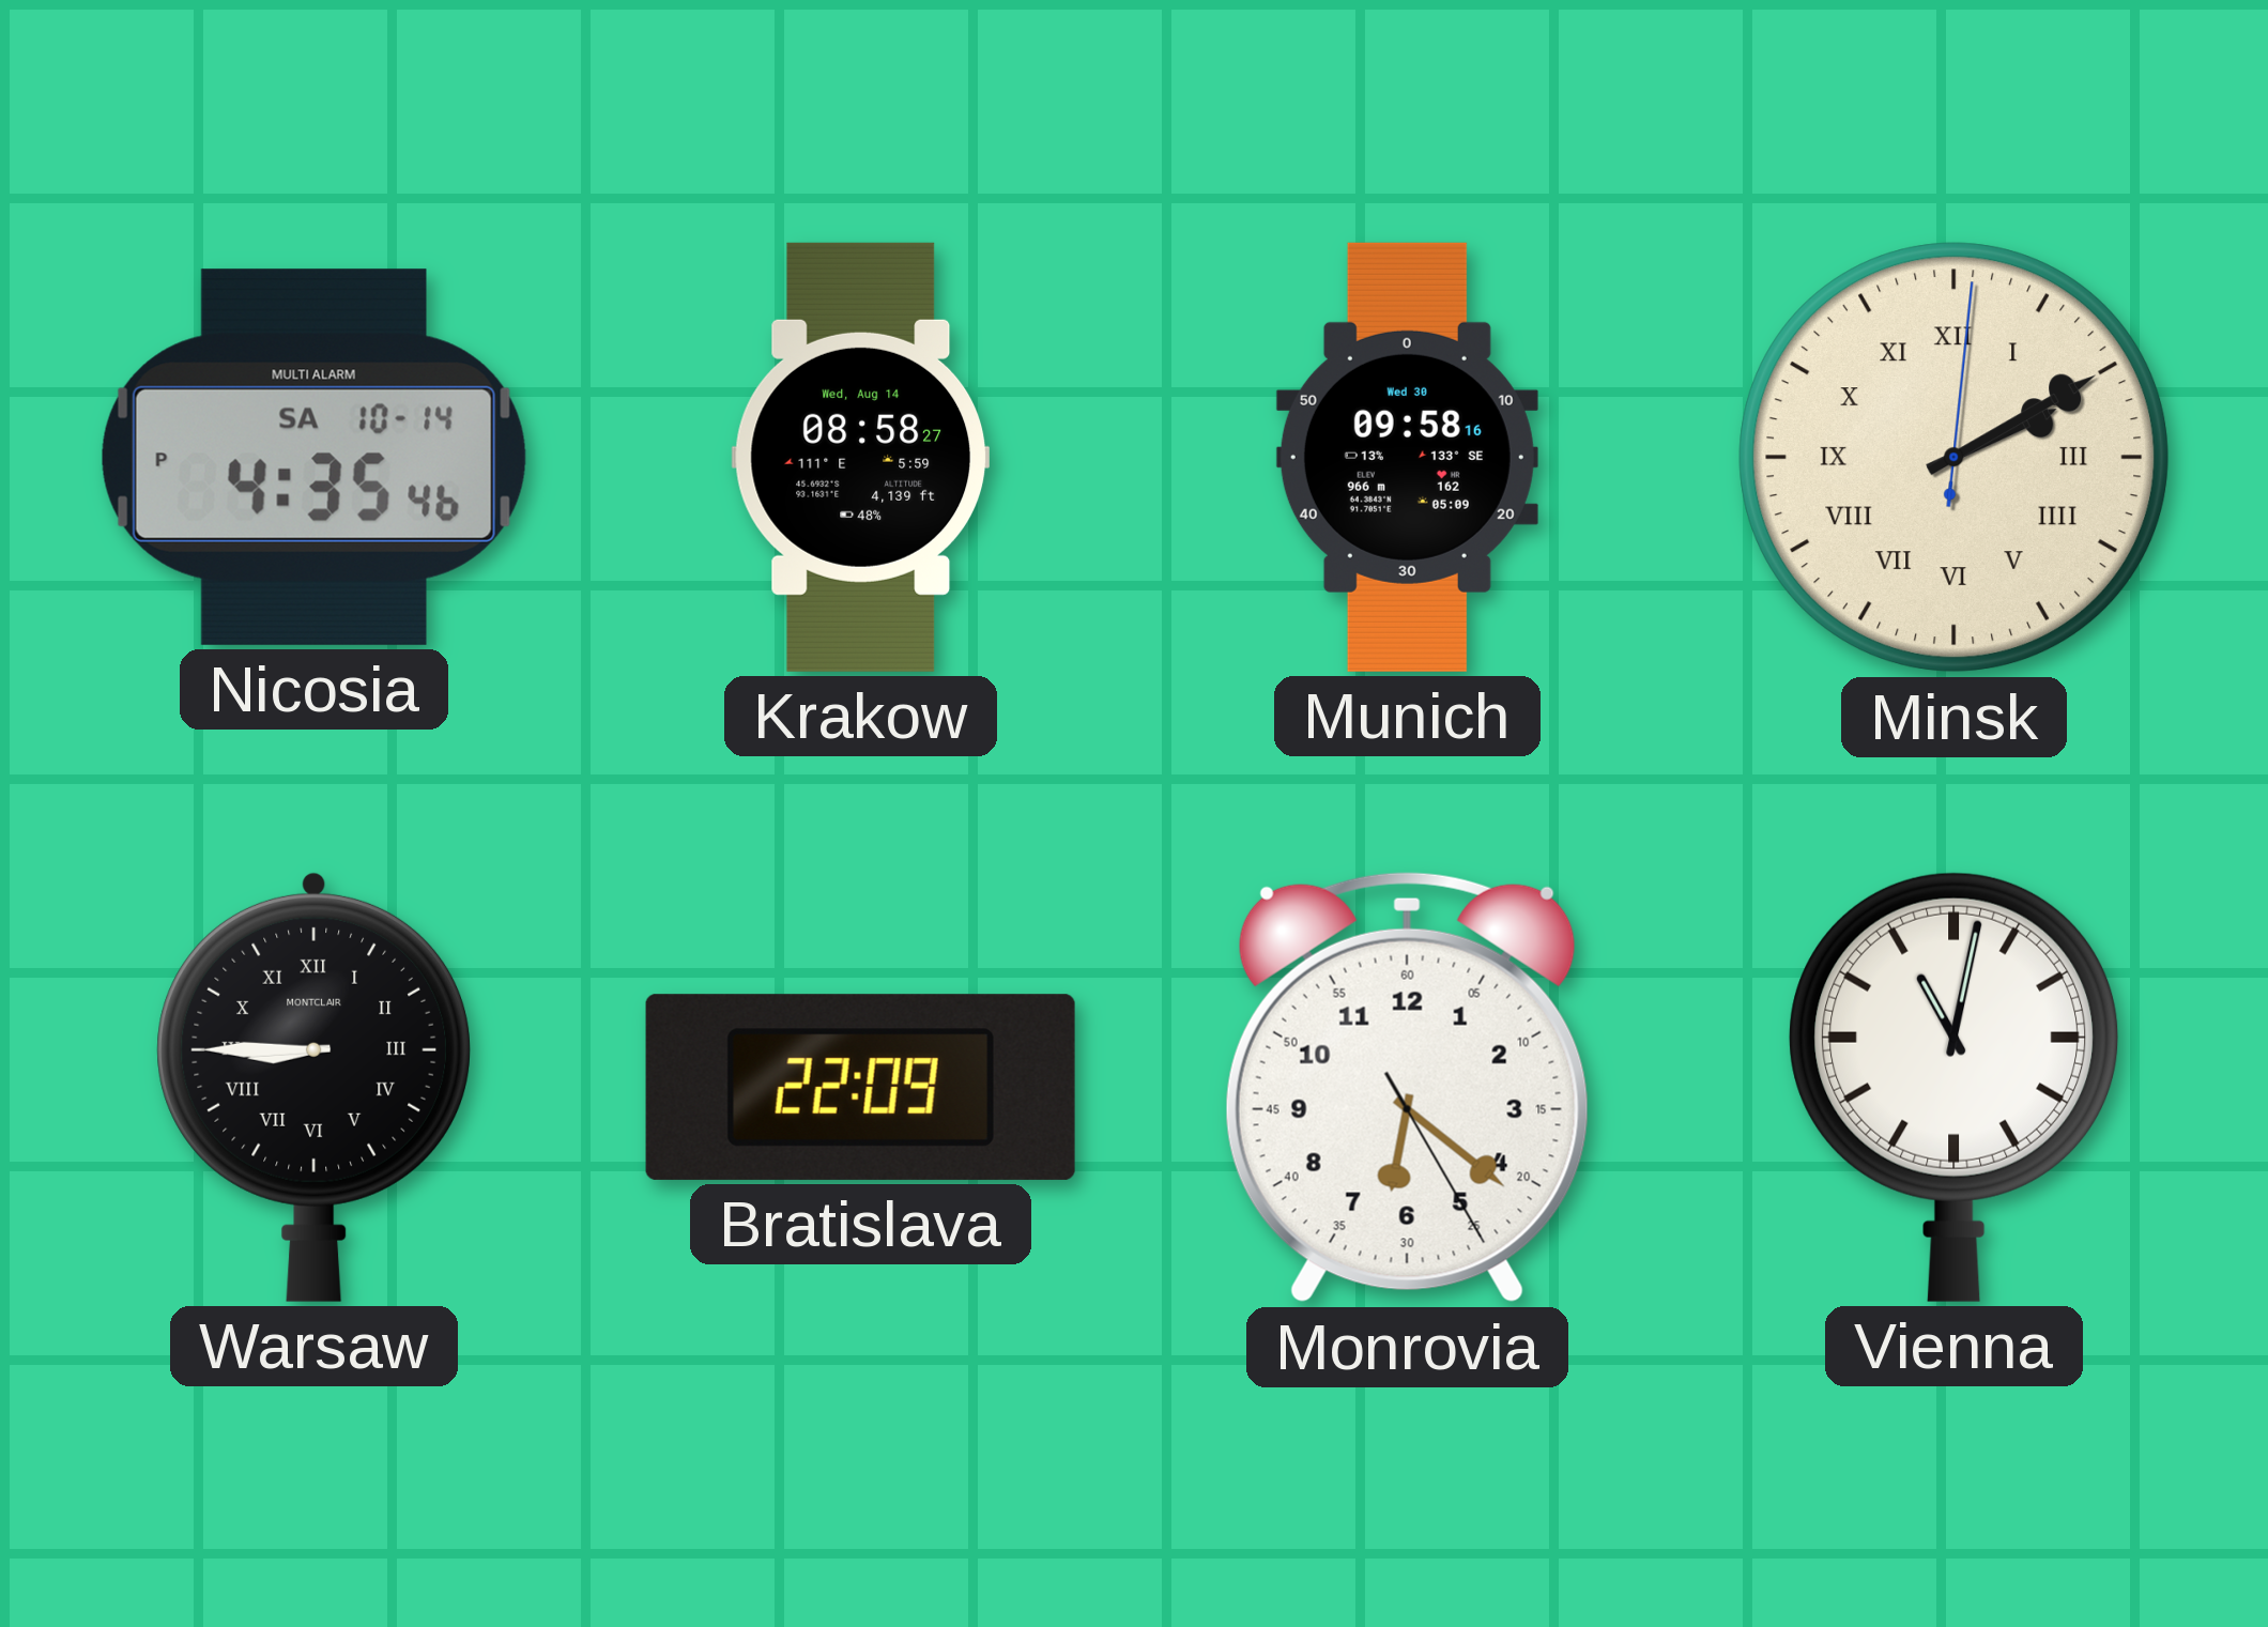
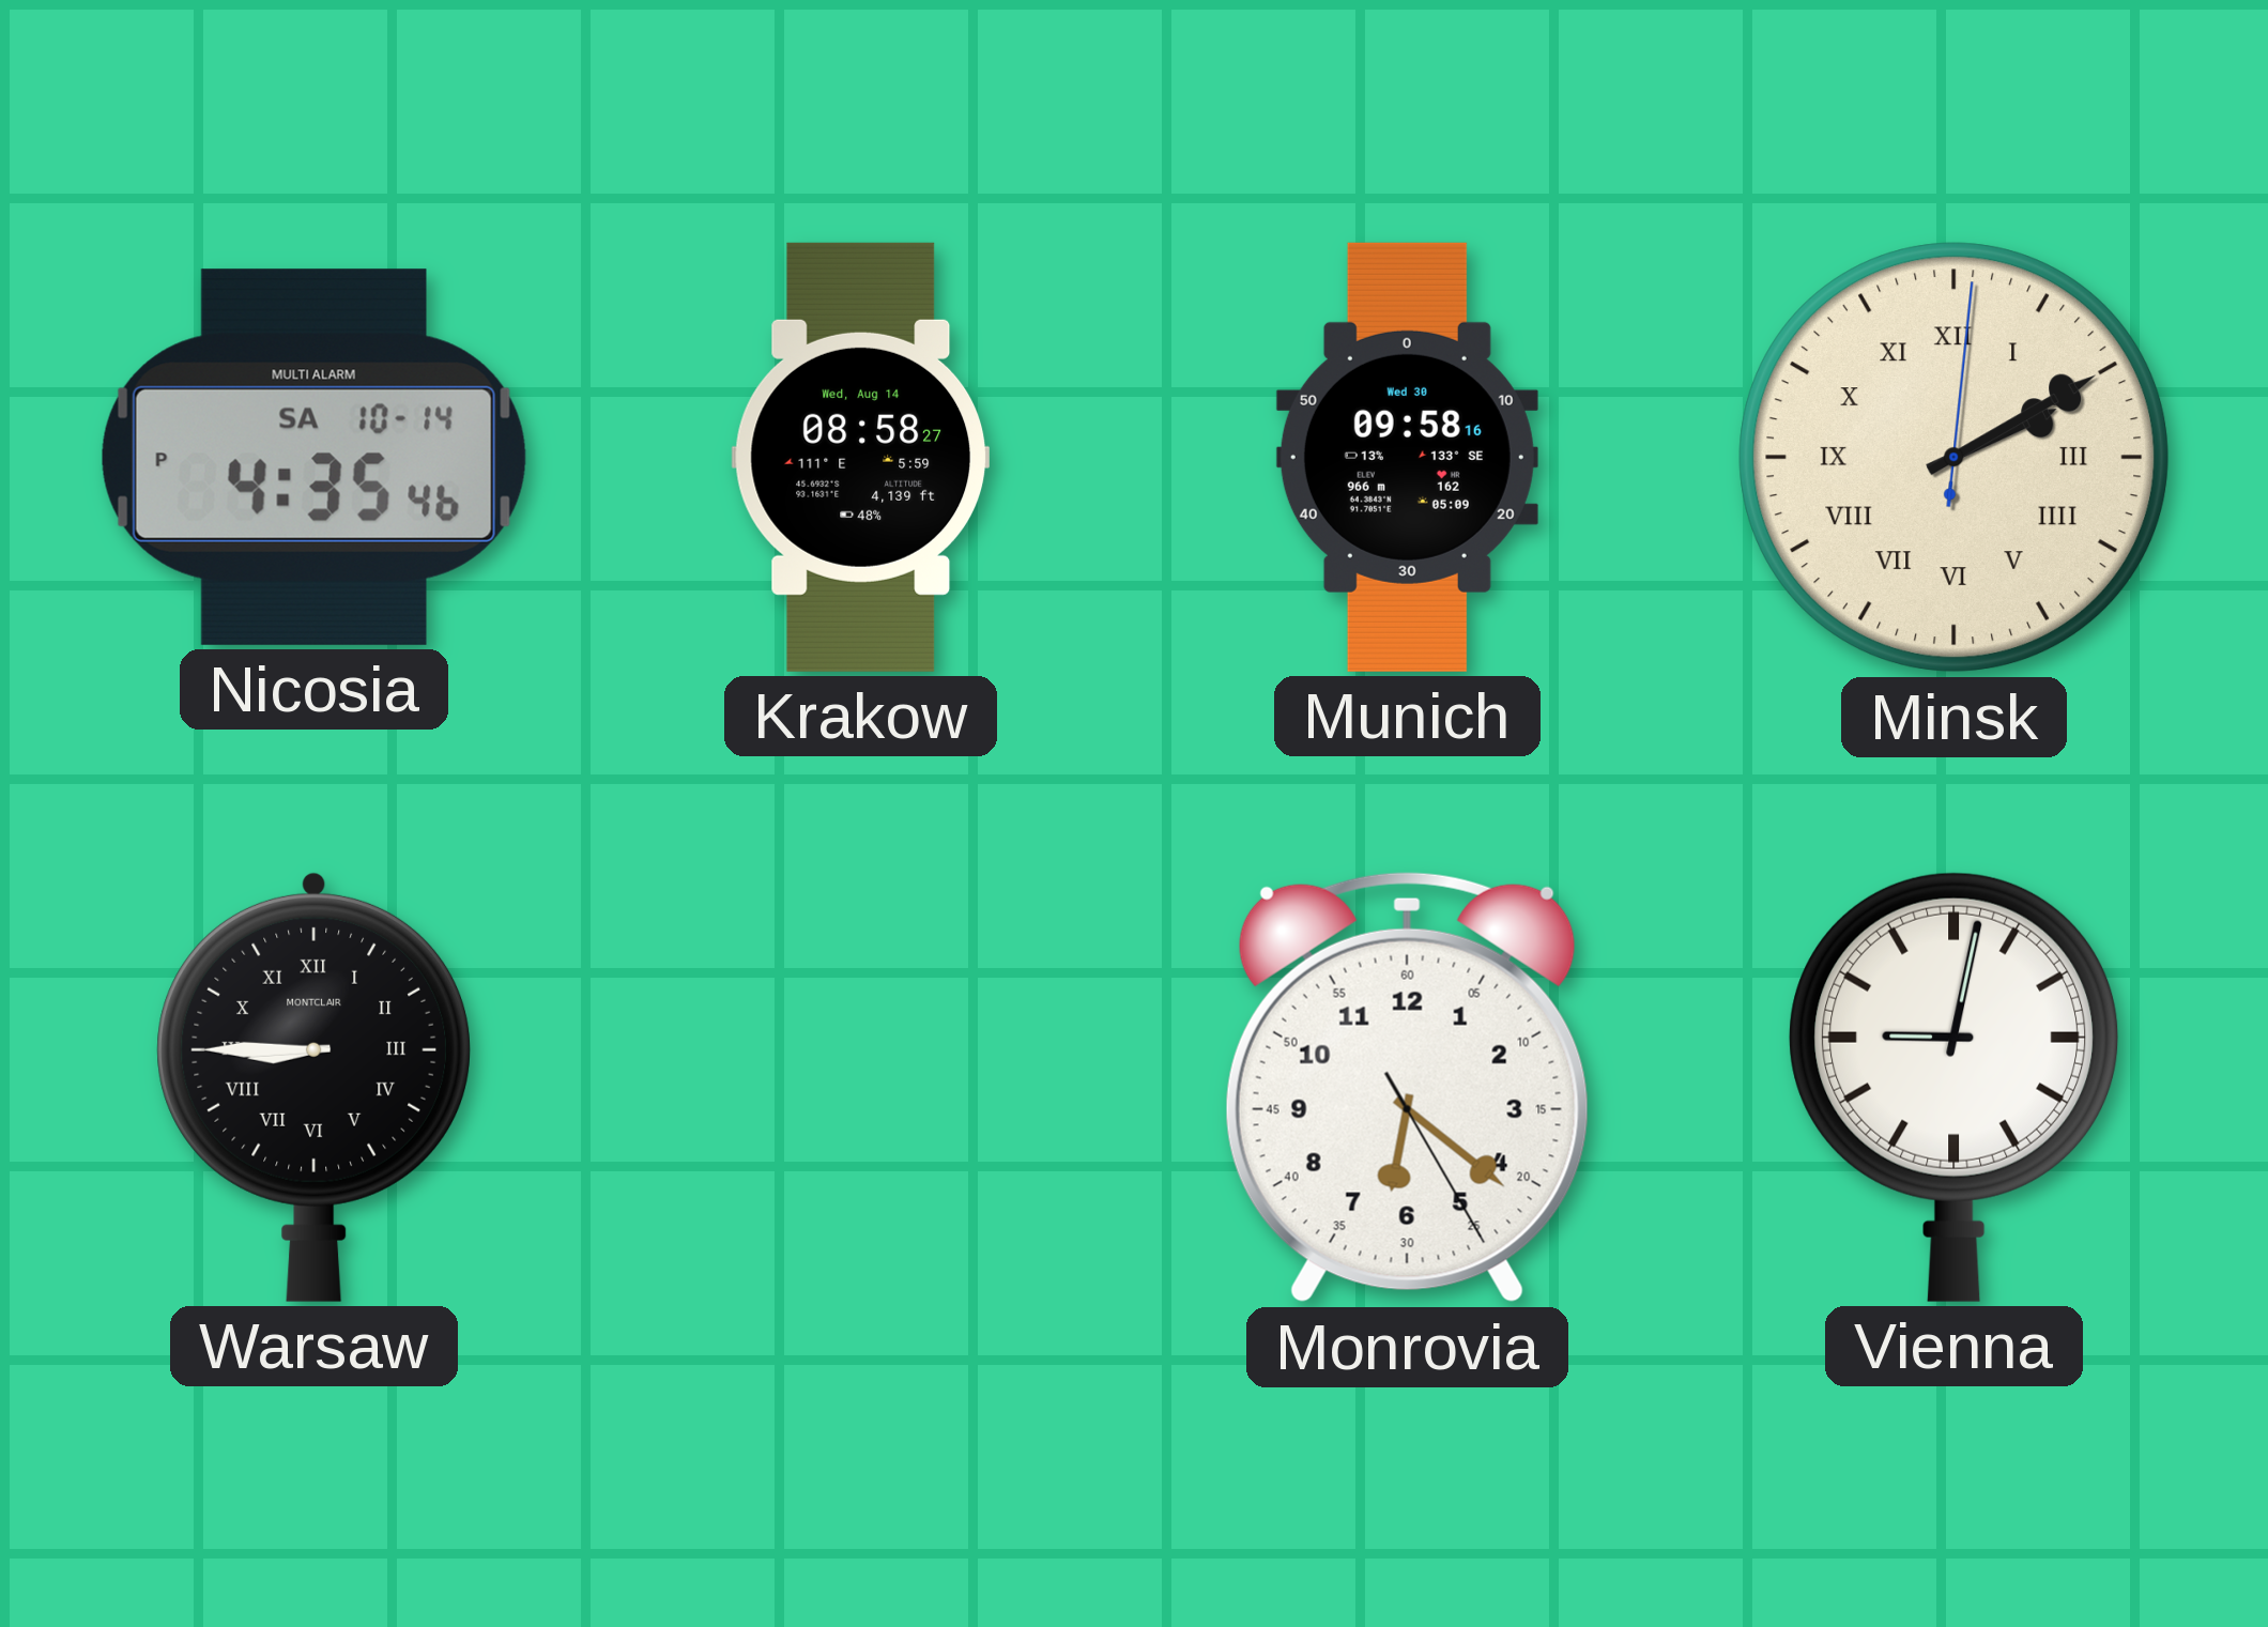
Bratislava: 22:09 -> none
Vienna: 11:02 -> 9:02
